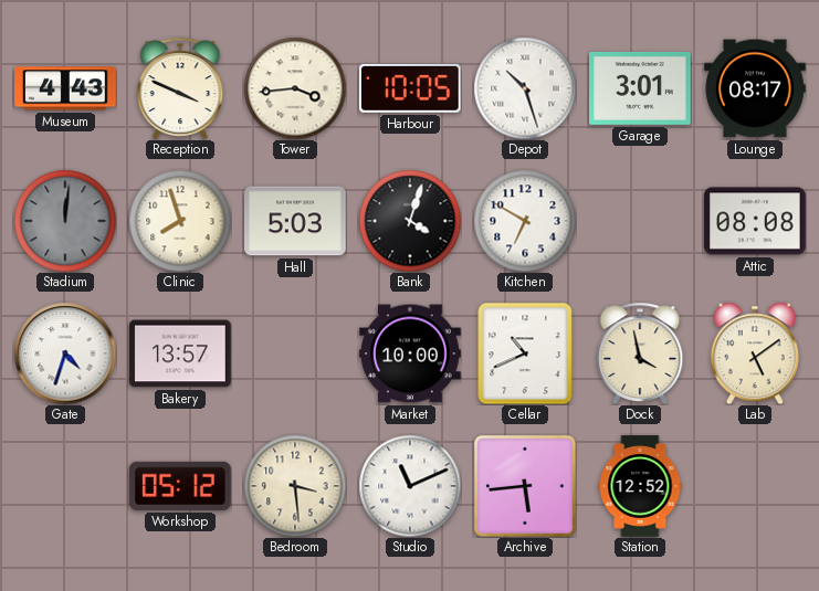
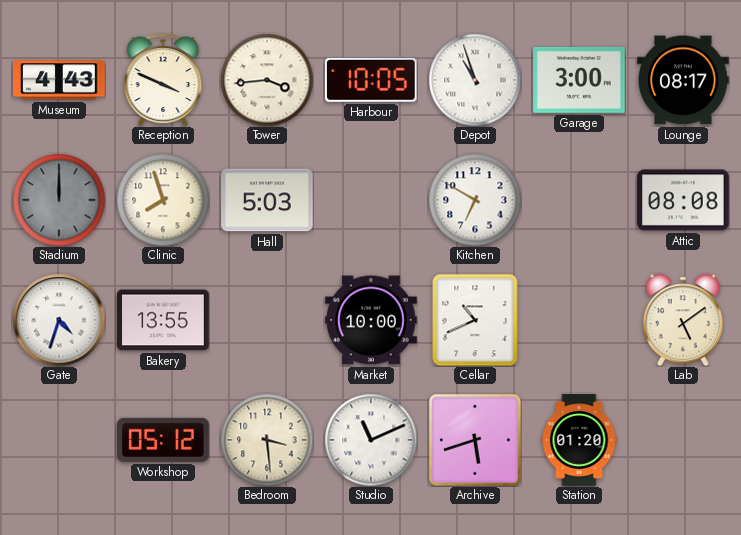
Depot: 10:27 -> 10:57
Garage: 3:01 -> 3:00
Stadium: 12:01 -> 12:00
Bank: 4:03 -> none
Bakery: 13:57 -> 13:55
Dock: 3:58 -> none
Archive: 5:44 -> 5:42
Station: 12:52 -> 01:20
